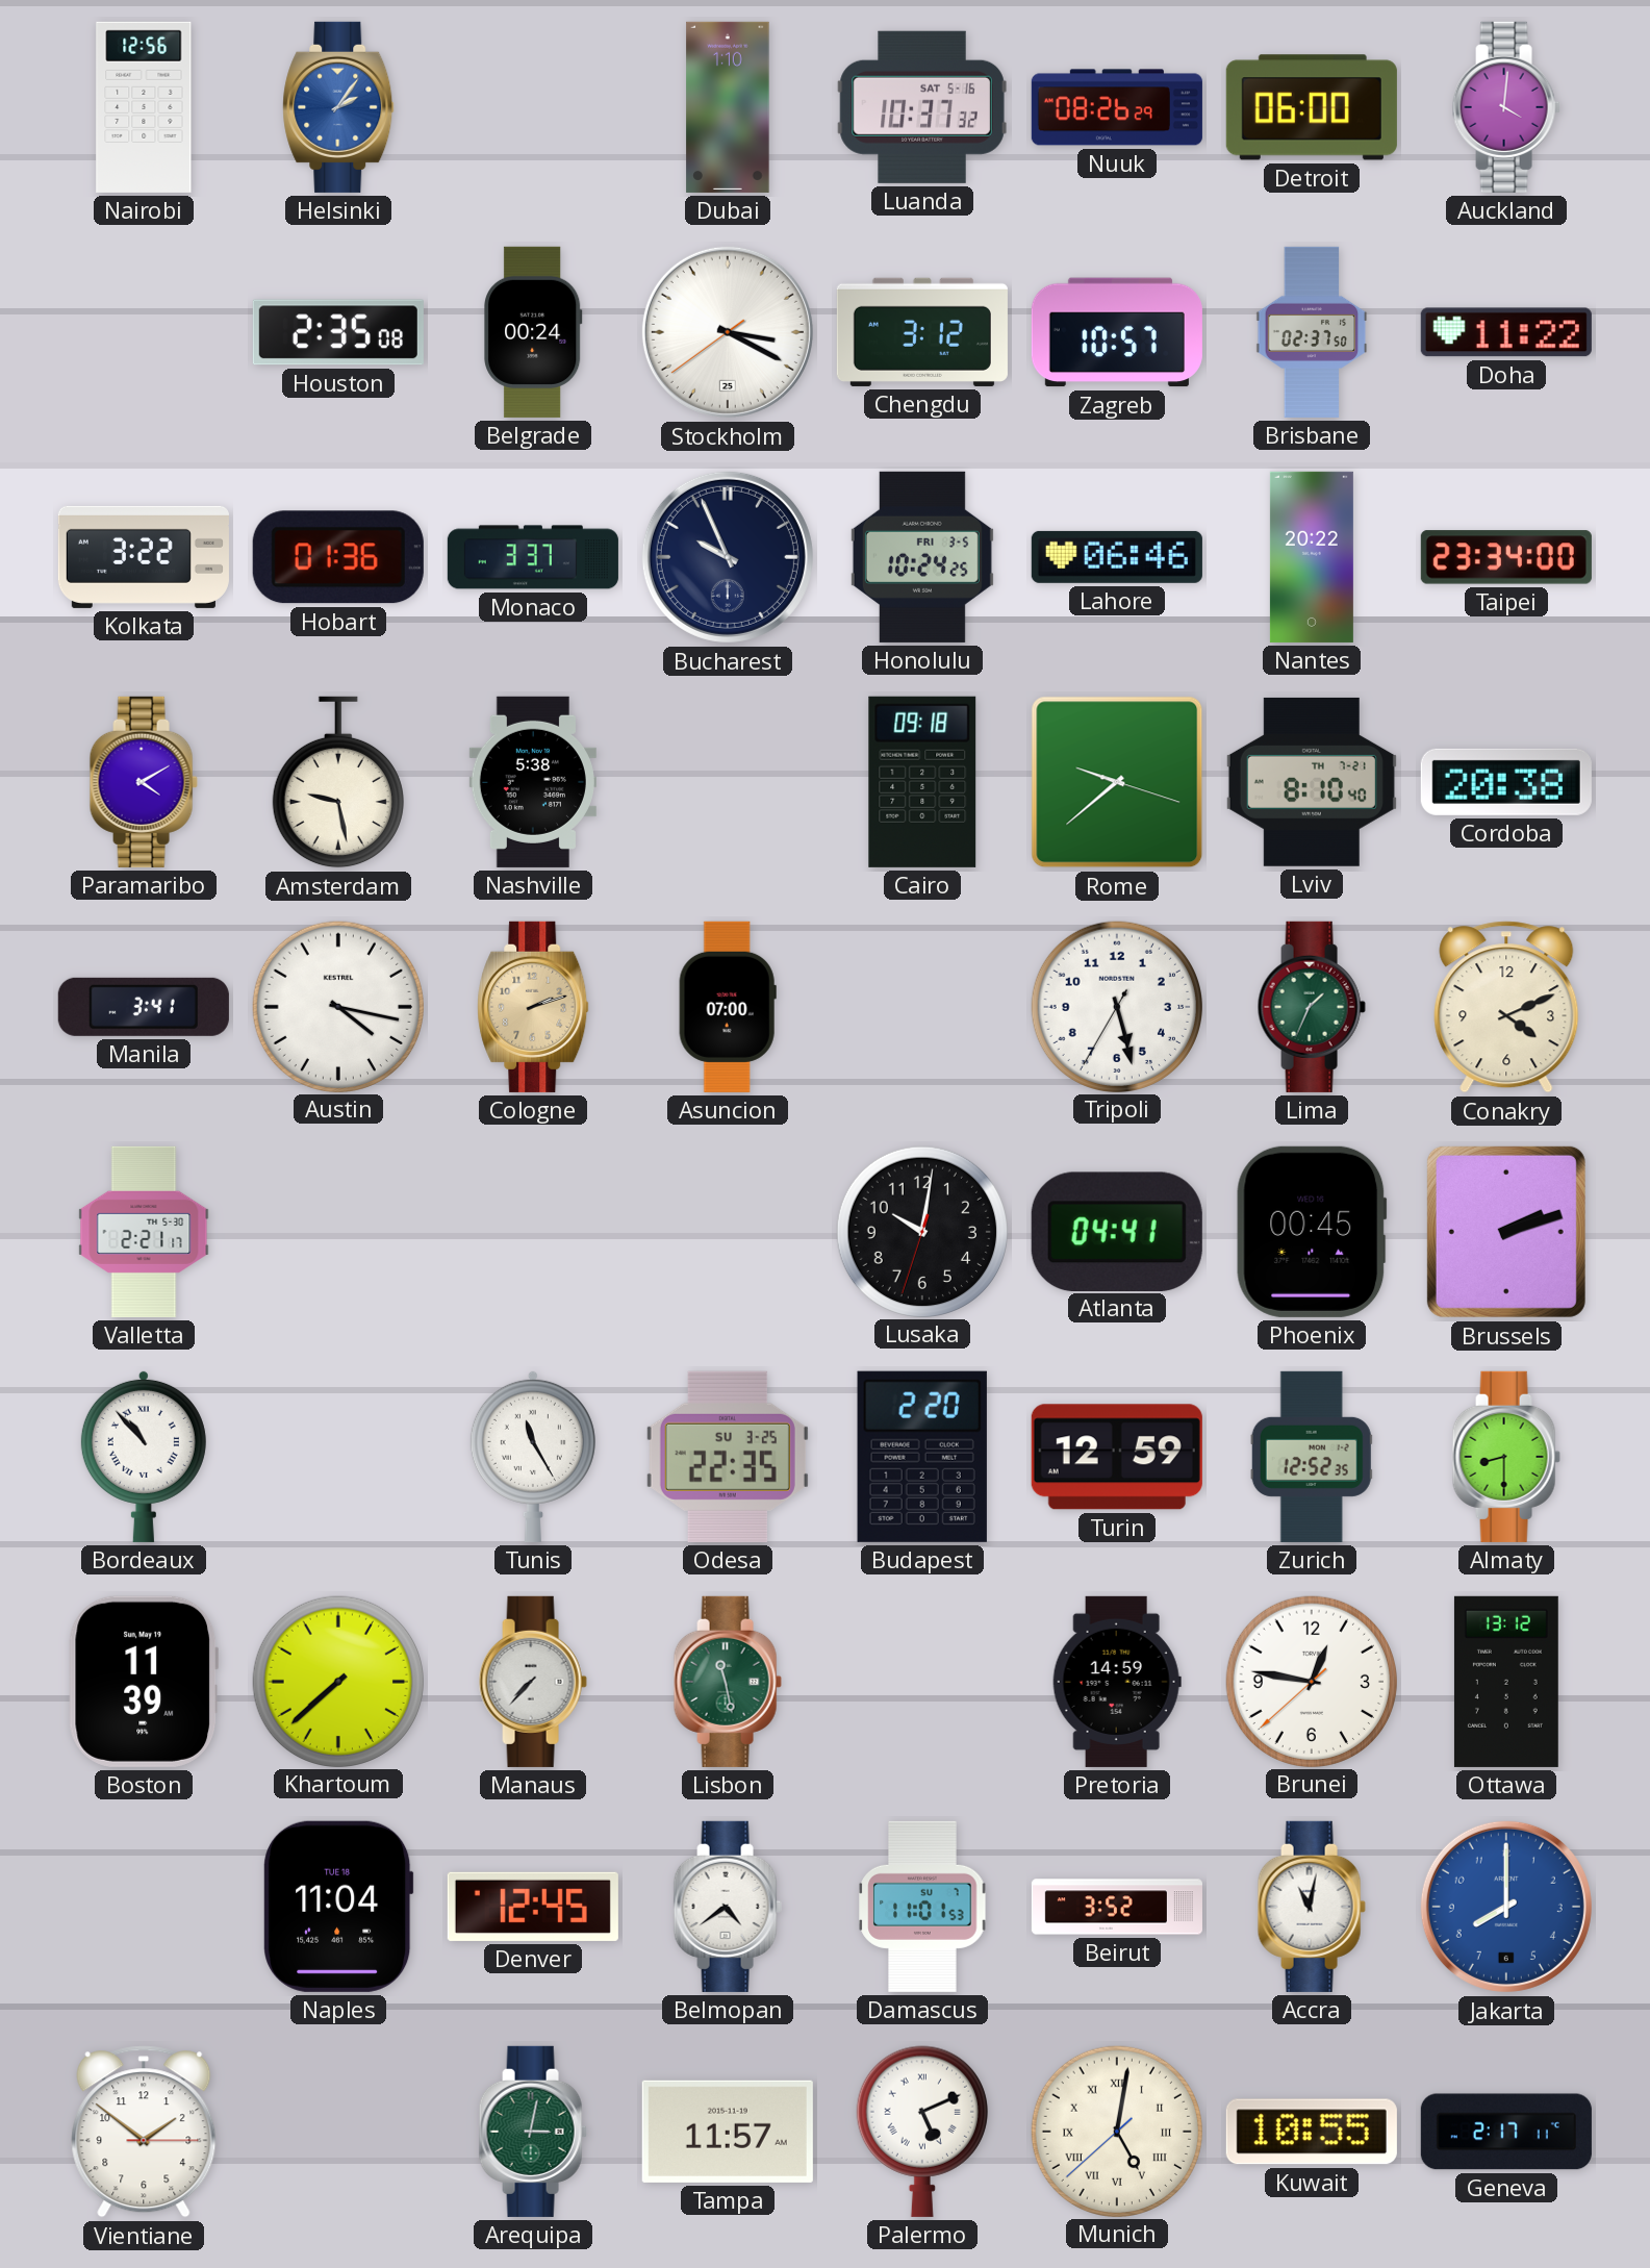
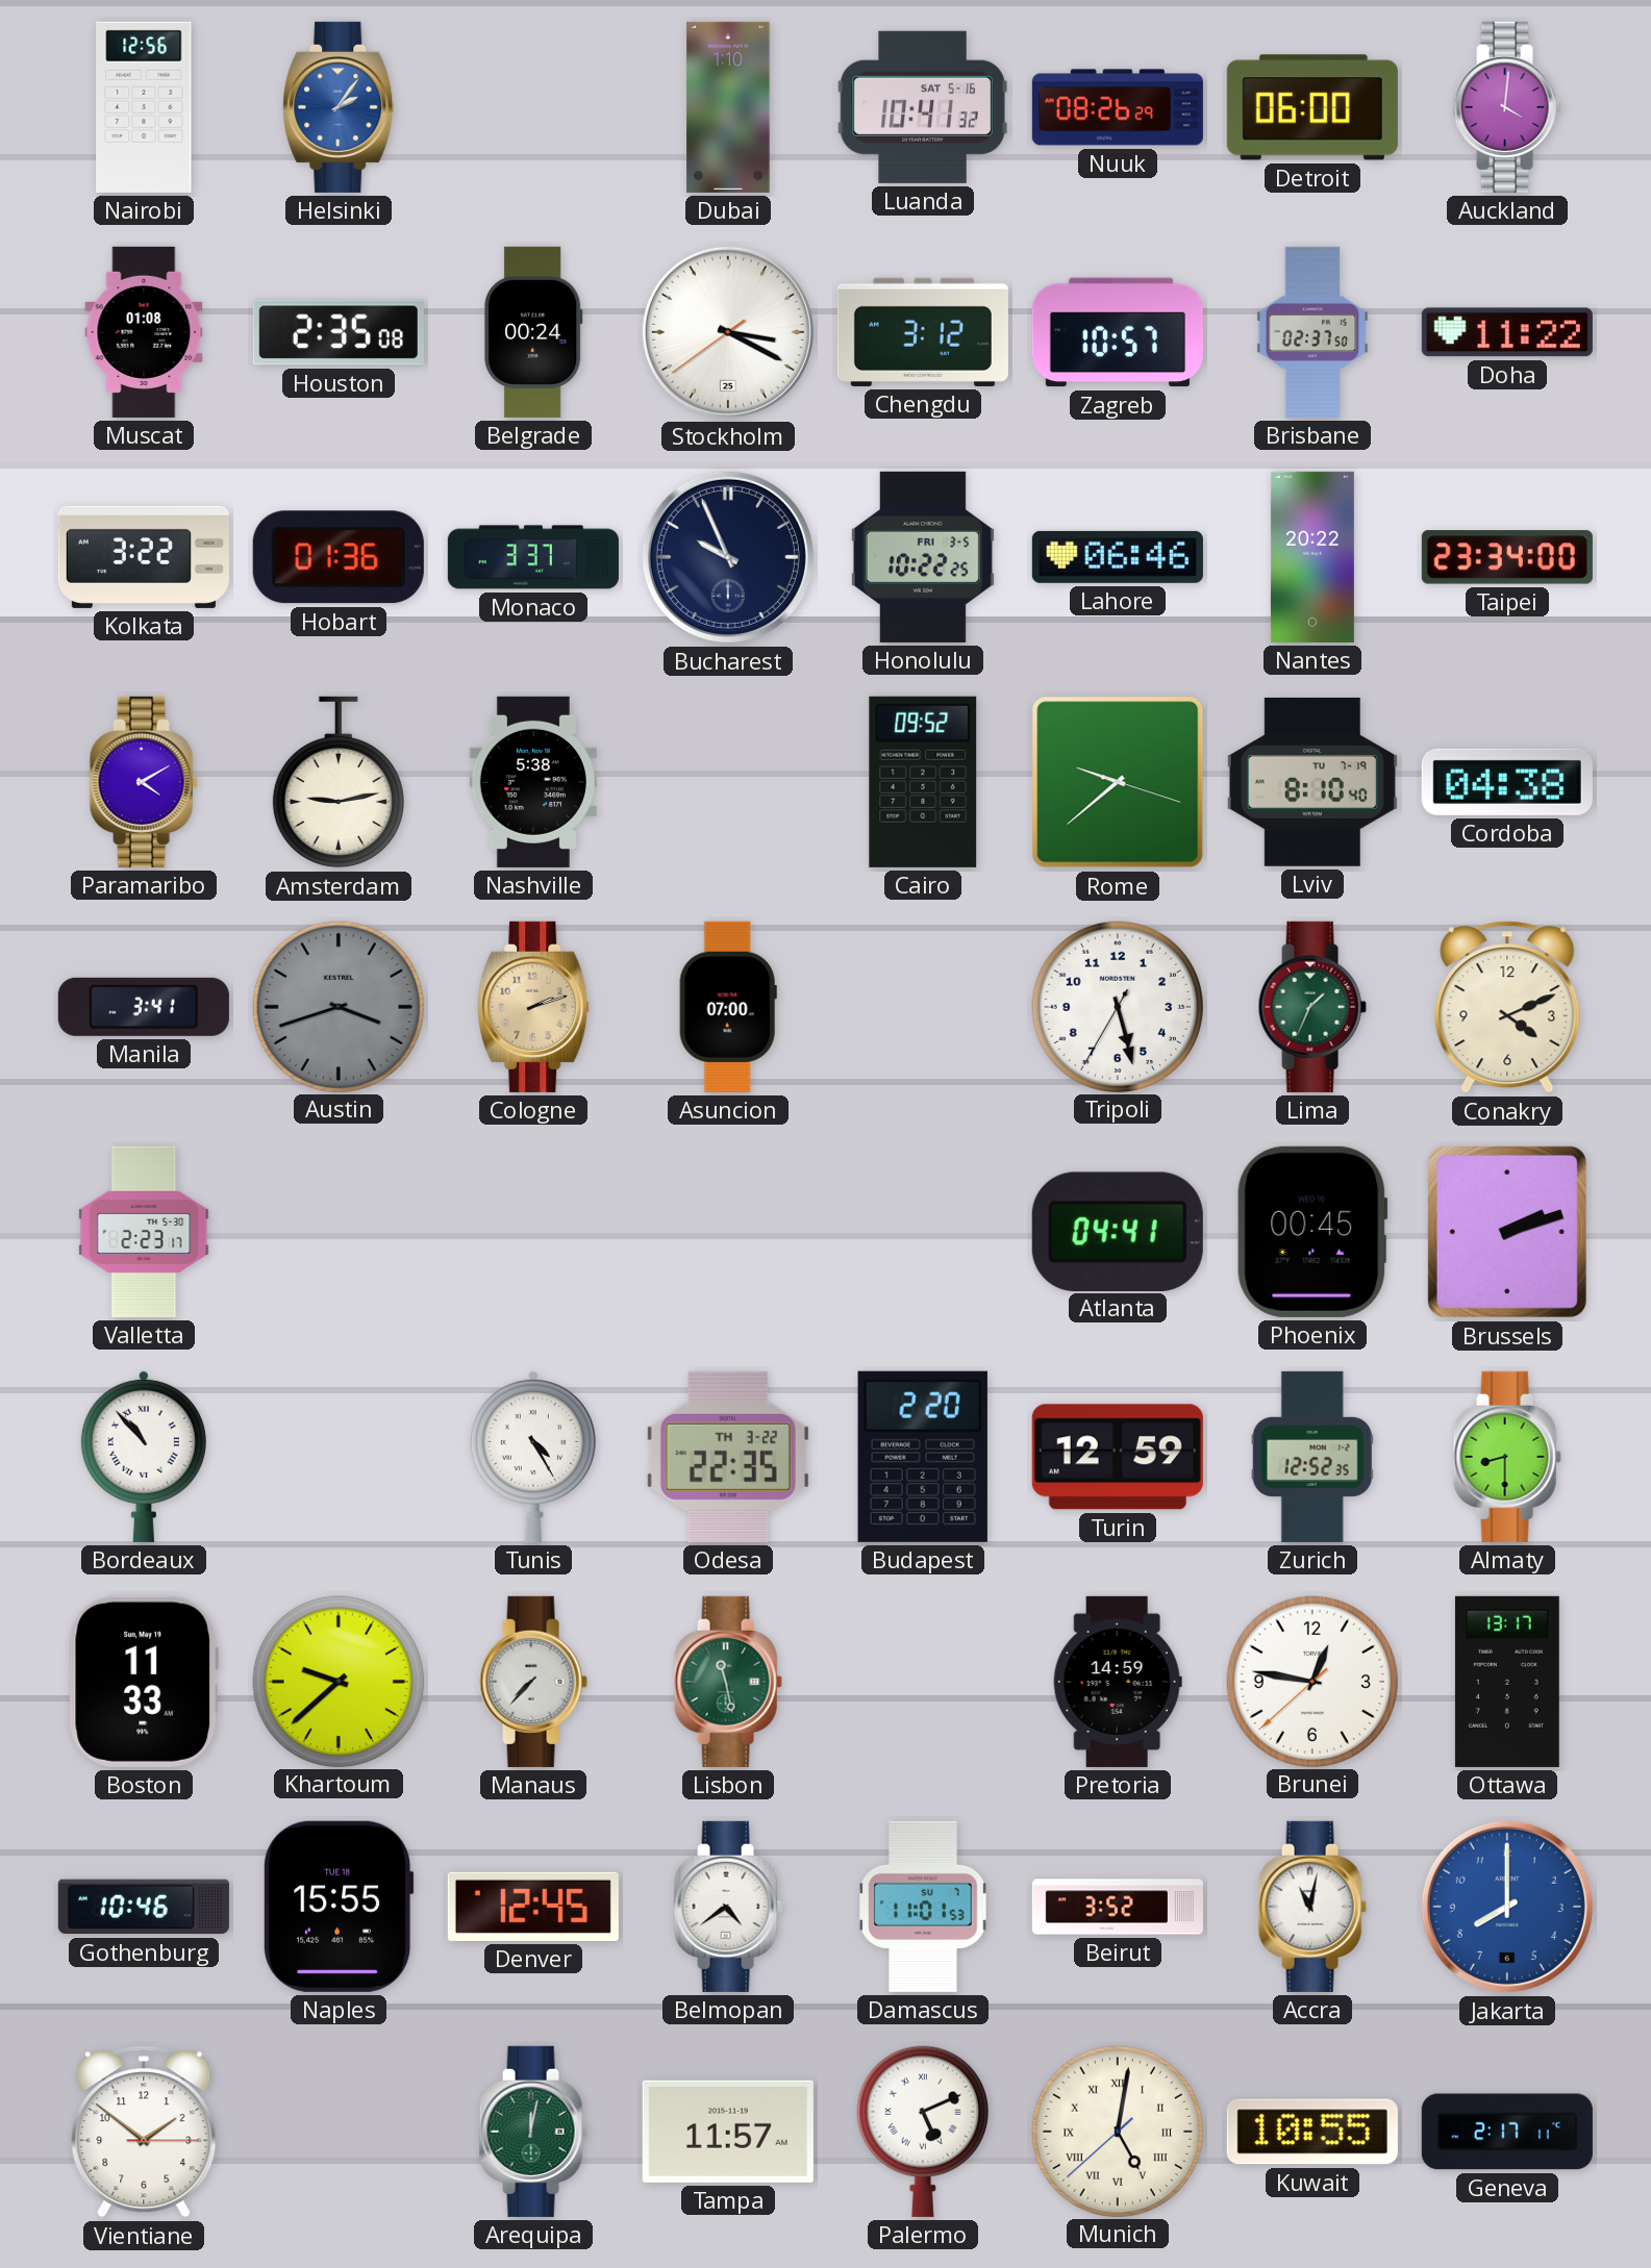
Luanda: 10:37 -> 10:41
Muscat: none -> 01:08
Honolulu: 10:24 -> 10:22
Amsterdam: 9:28 -> 9:13
Cairo: 09:18 -> 09:52
Lviv date: TH 7-21 -> TU 7-19
Cordoba: 20:38 -> 04:38
Austin: 4:17 -> 3:42
Austin dial: white -> grey
Valletta: 2:21 -> 2:23
Lusaka: 10:01 -> none
Tunis: 11:25 -> 4:25
Odesa date: SU 3-25 -> TH 3-22
Boston: 11:39 -> 11:33
Khartoum: 7:38 -> 9:38
Ottawa: 13:12 -> 13:17
Gothenburg: none -> 10:46
Naples: 11:04 -> 15:55
Arequipa: 3:02 -> 12:02
